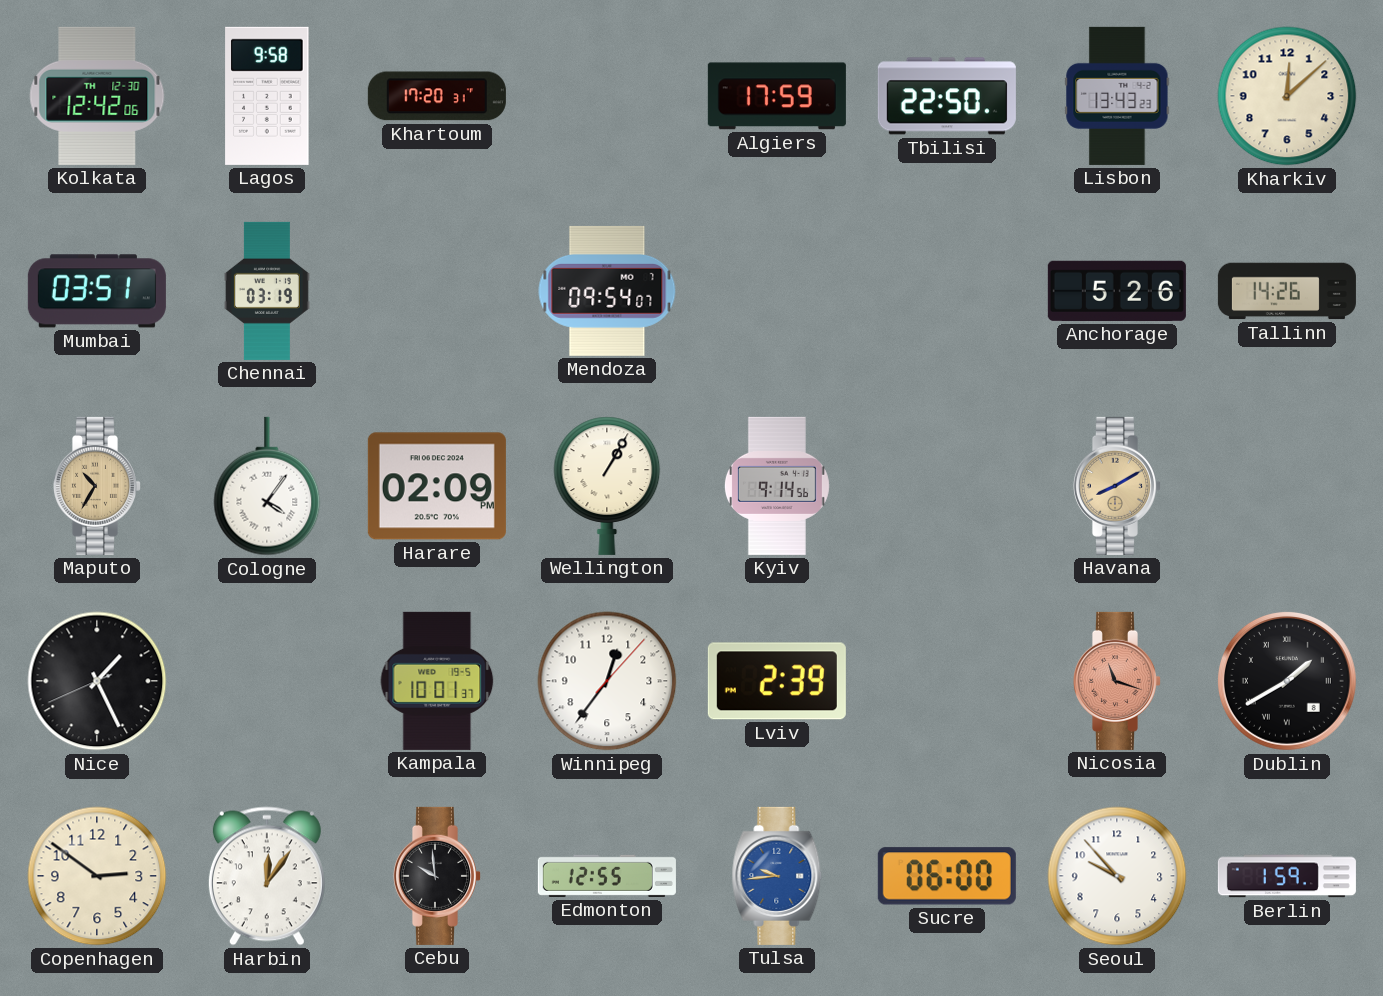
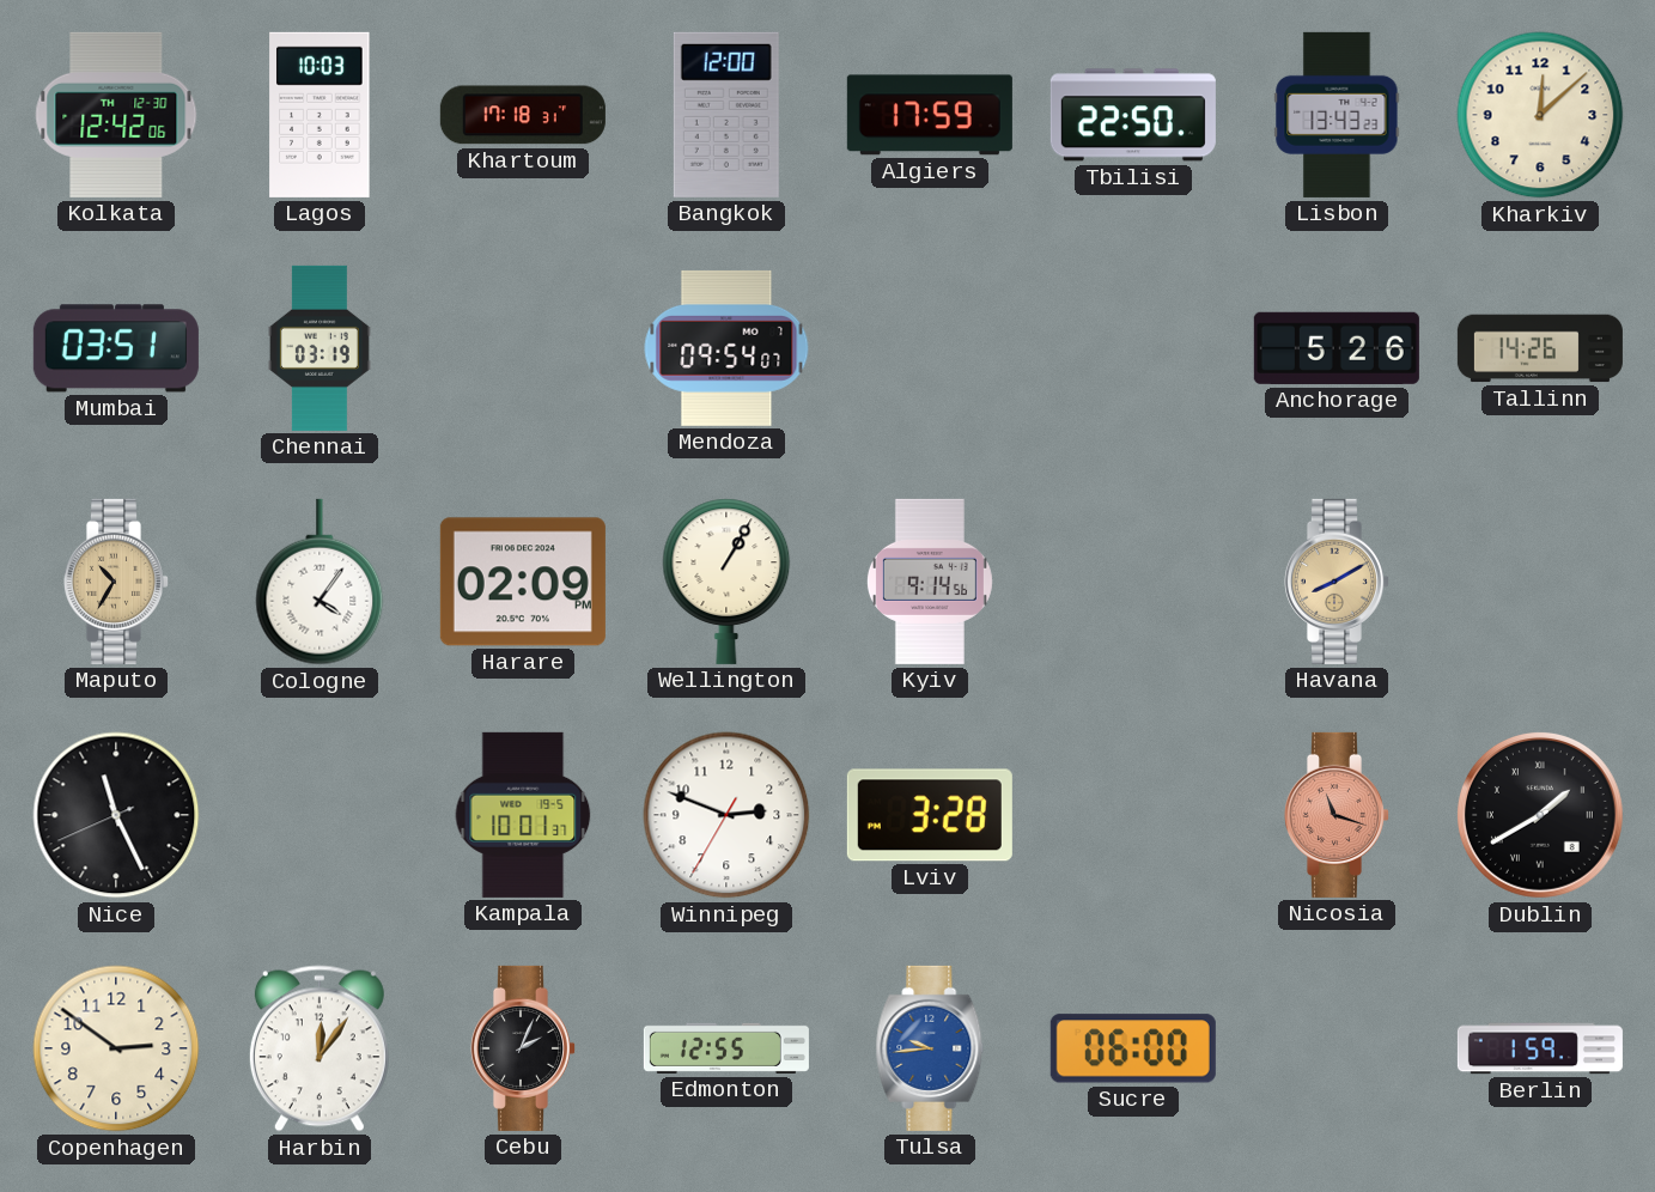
Lagos: 9:58 -> 10:03
Khartoum: 17:20 -> 17:18
Bangkok: none -> 12:00
Nice: 1:25 -> 11:25
Winnipeg: 12:36 -> 2:48
Lviv: 2:39 -> 3:28
Cebu: 9:59 -> 2:04
Seoul: 9:53 -> none
